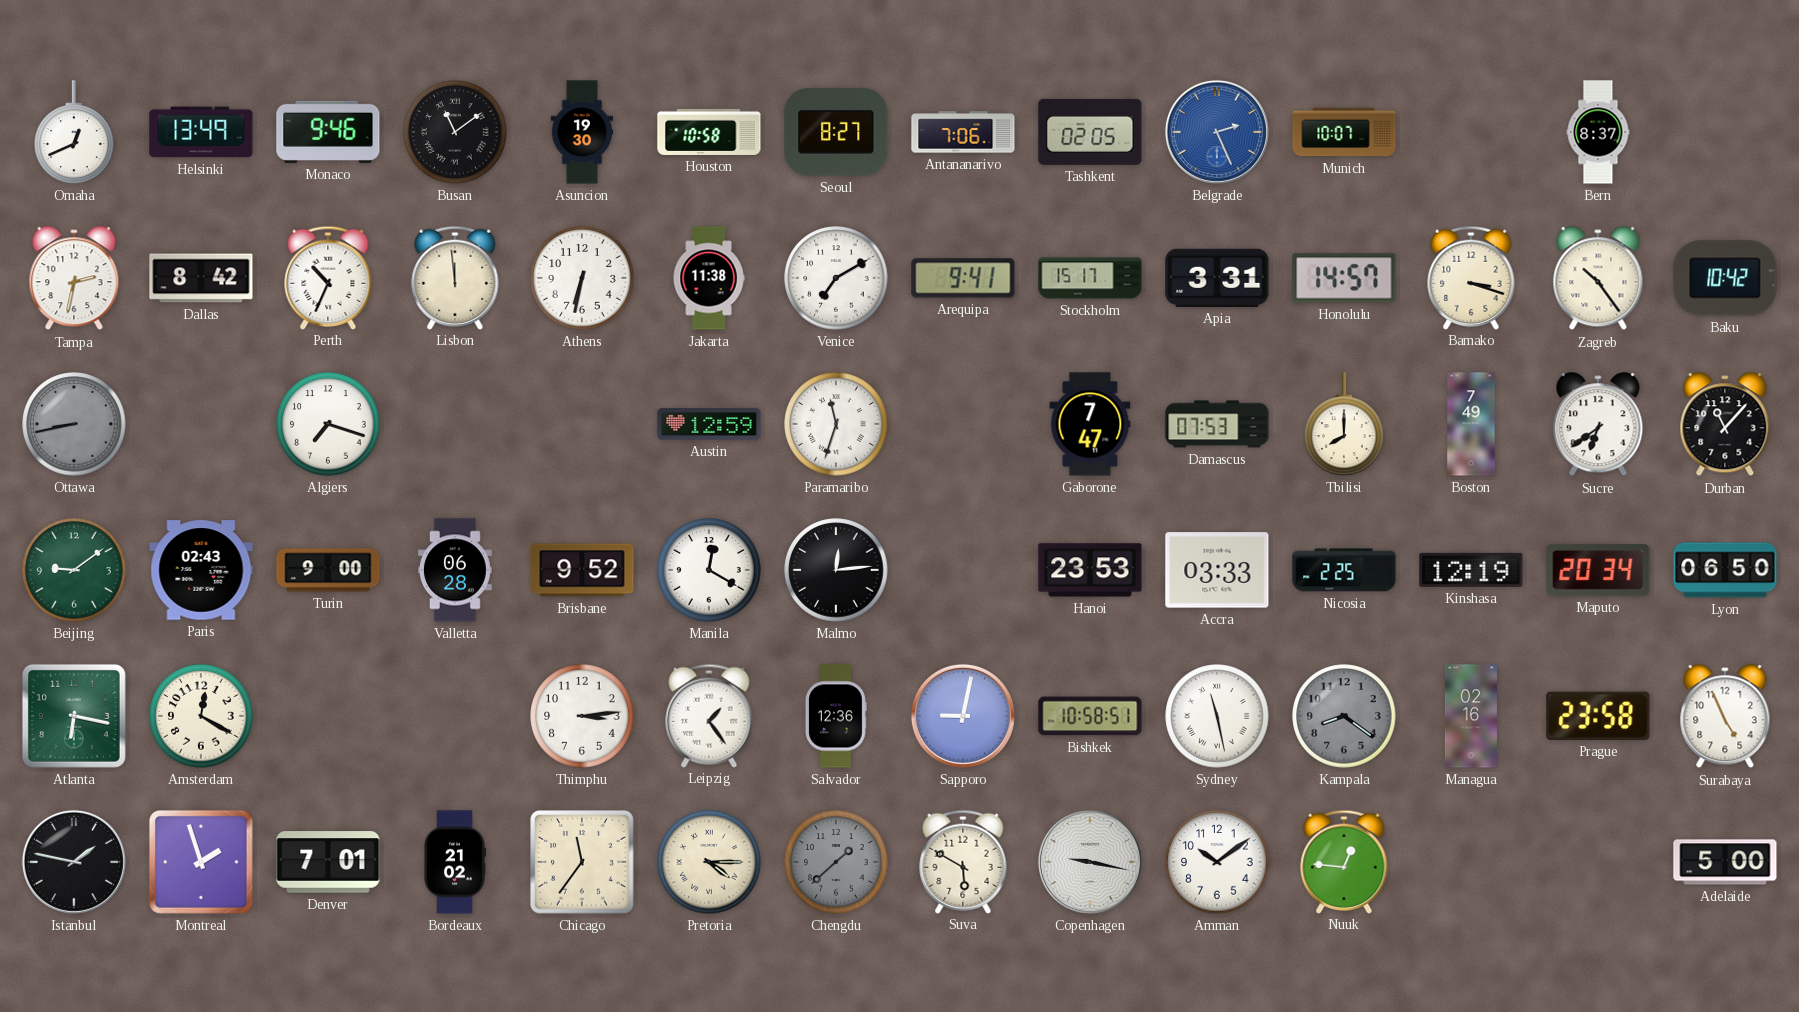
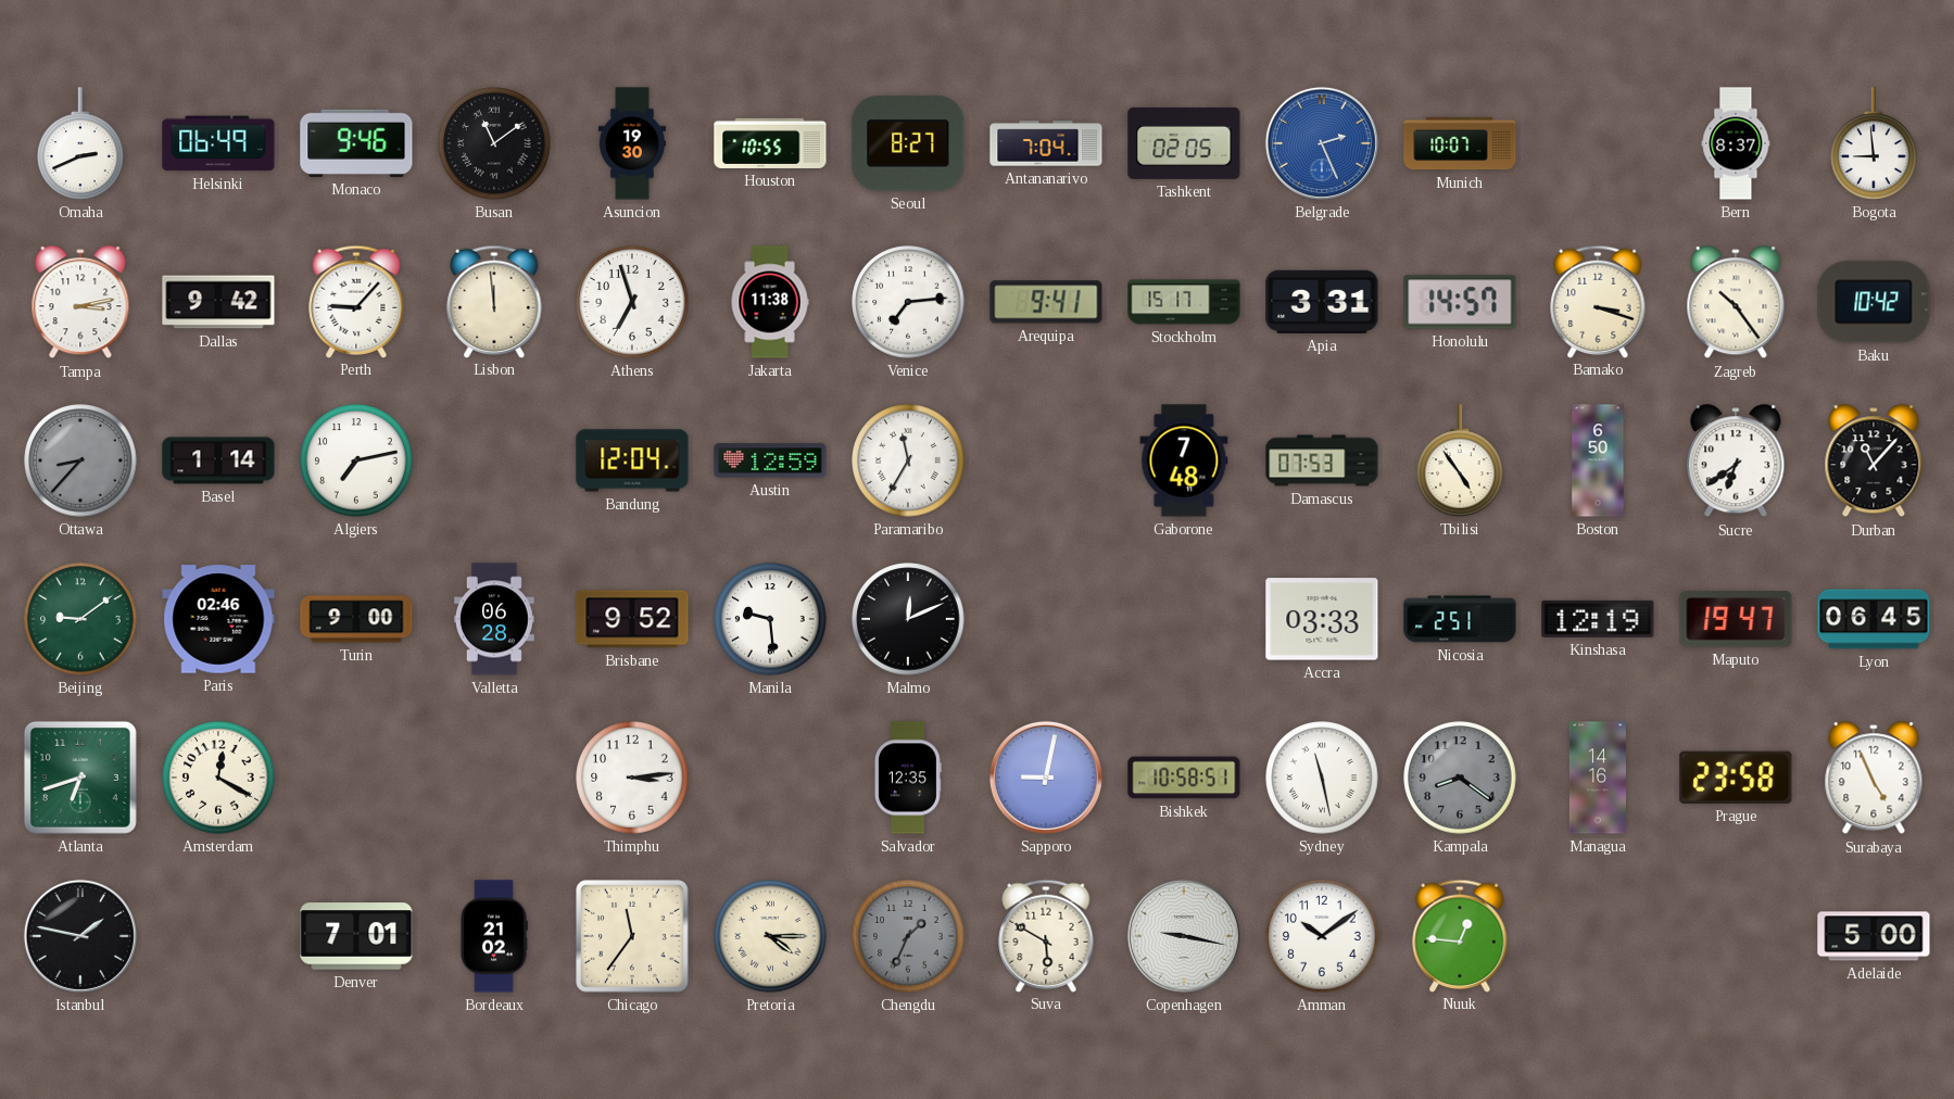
Omaha: 12:41 -> 2:41
Helsinki: 13:49 -> 06:49
Houston: 10:58 -> 10:55
Antananarivo: 7:06 -> 7:04
Bogota: none -> 8:59
Tampa: 2:32 -> 3:13
Dallas: 8:42 -> 9:42
Perth: 10:34 -> 9:07
Athens: 6:32 -> 6:57
Venice: 7:10 -> 7:14
Ottawa: 8:43 -> 8:37
Basel: none -> 1:14
Algiers: 7:18 -> 7:13
Bandung: none -> 12:04
Paramaribo: 11:33 -> 11:35
Gaborone: 7:47 -> 7:48
Tbilisi: 8:00 -> 4:54
Boston: 7:49 -> 6:50
Paris: 02:43 -> 02:46
Manila: 12:20 -> 9:29
Malmo: 12:14 -> 12:11
Hanoi: 23:53 -> none
Nicosia: 2:25 -> 2:51
Maputo: 20:34 -> 19:47
Lyon: 06:50 -> 06:45
Atlanta: 6:17 -> 6:42
Leipzig: 1:24 -> none
Salvador: 12:36 -> 12:35
Managua: 02:16 -> 14:16
Montreal: 1:57 -> none
Chengdu: 1:38 -> 1:34
